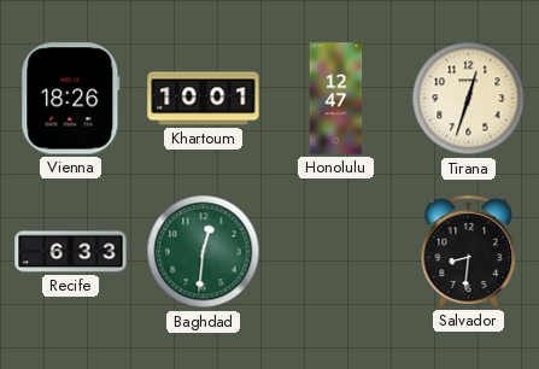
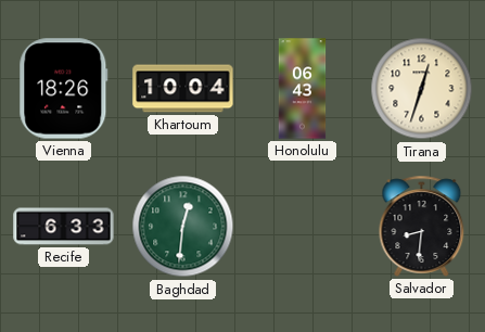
Khartoum: 10:01 -> 10:04
Honolulu: 12:47 -> 06:43
